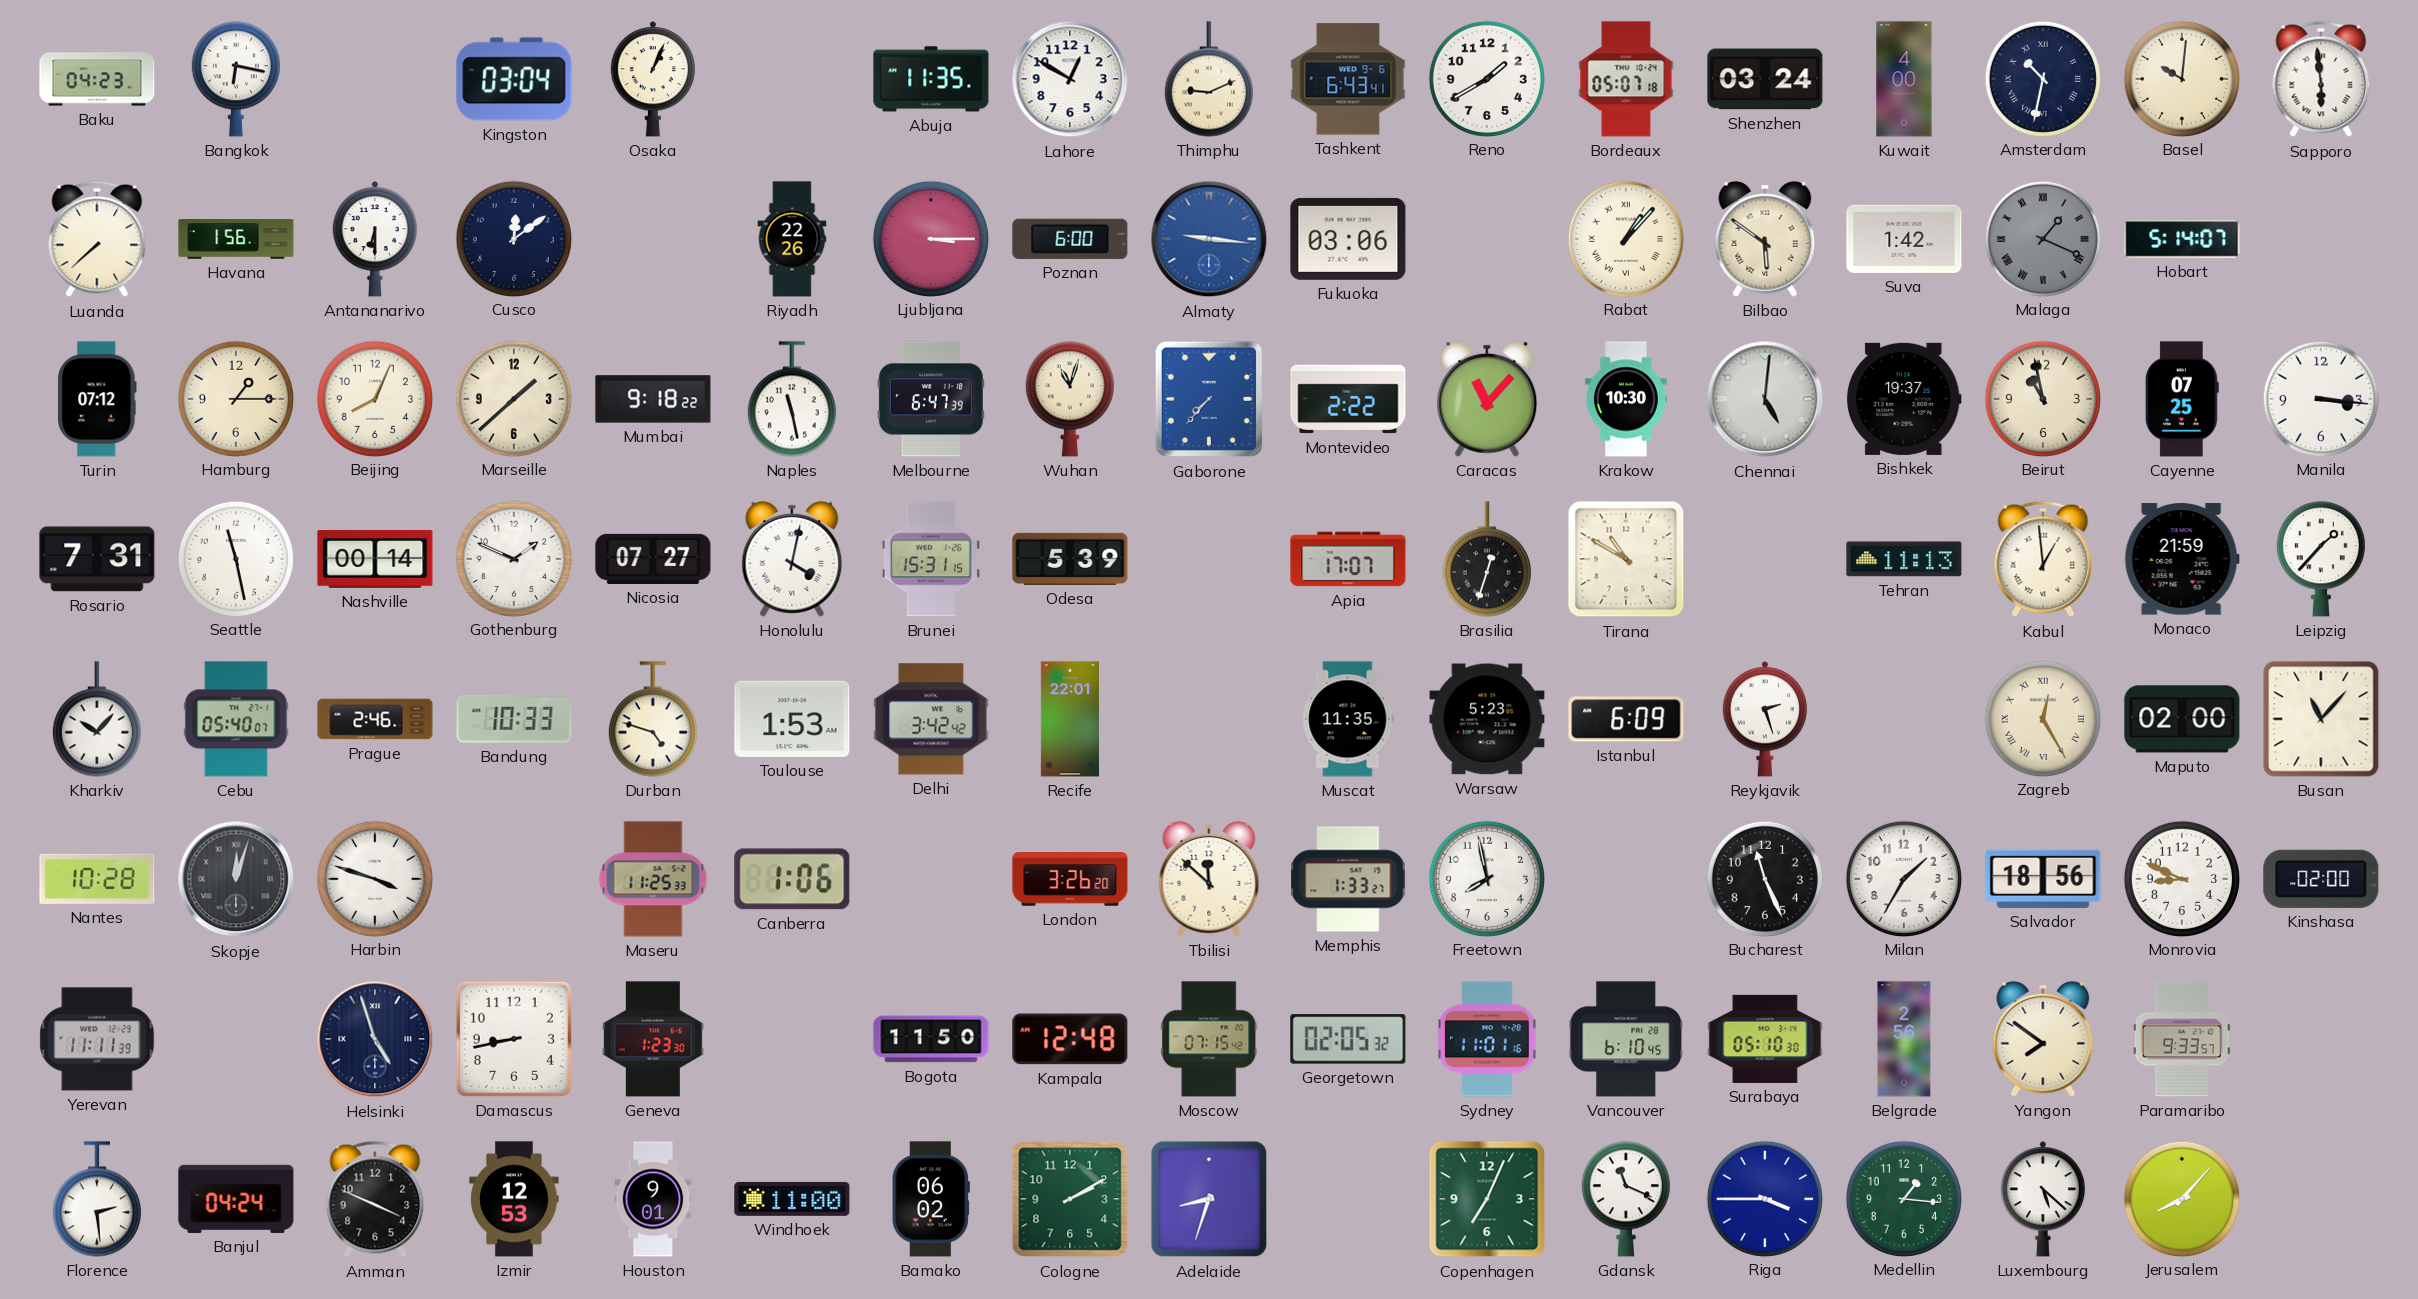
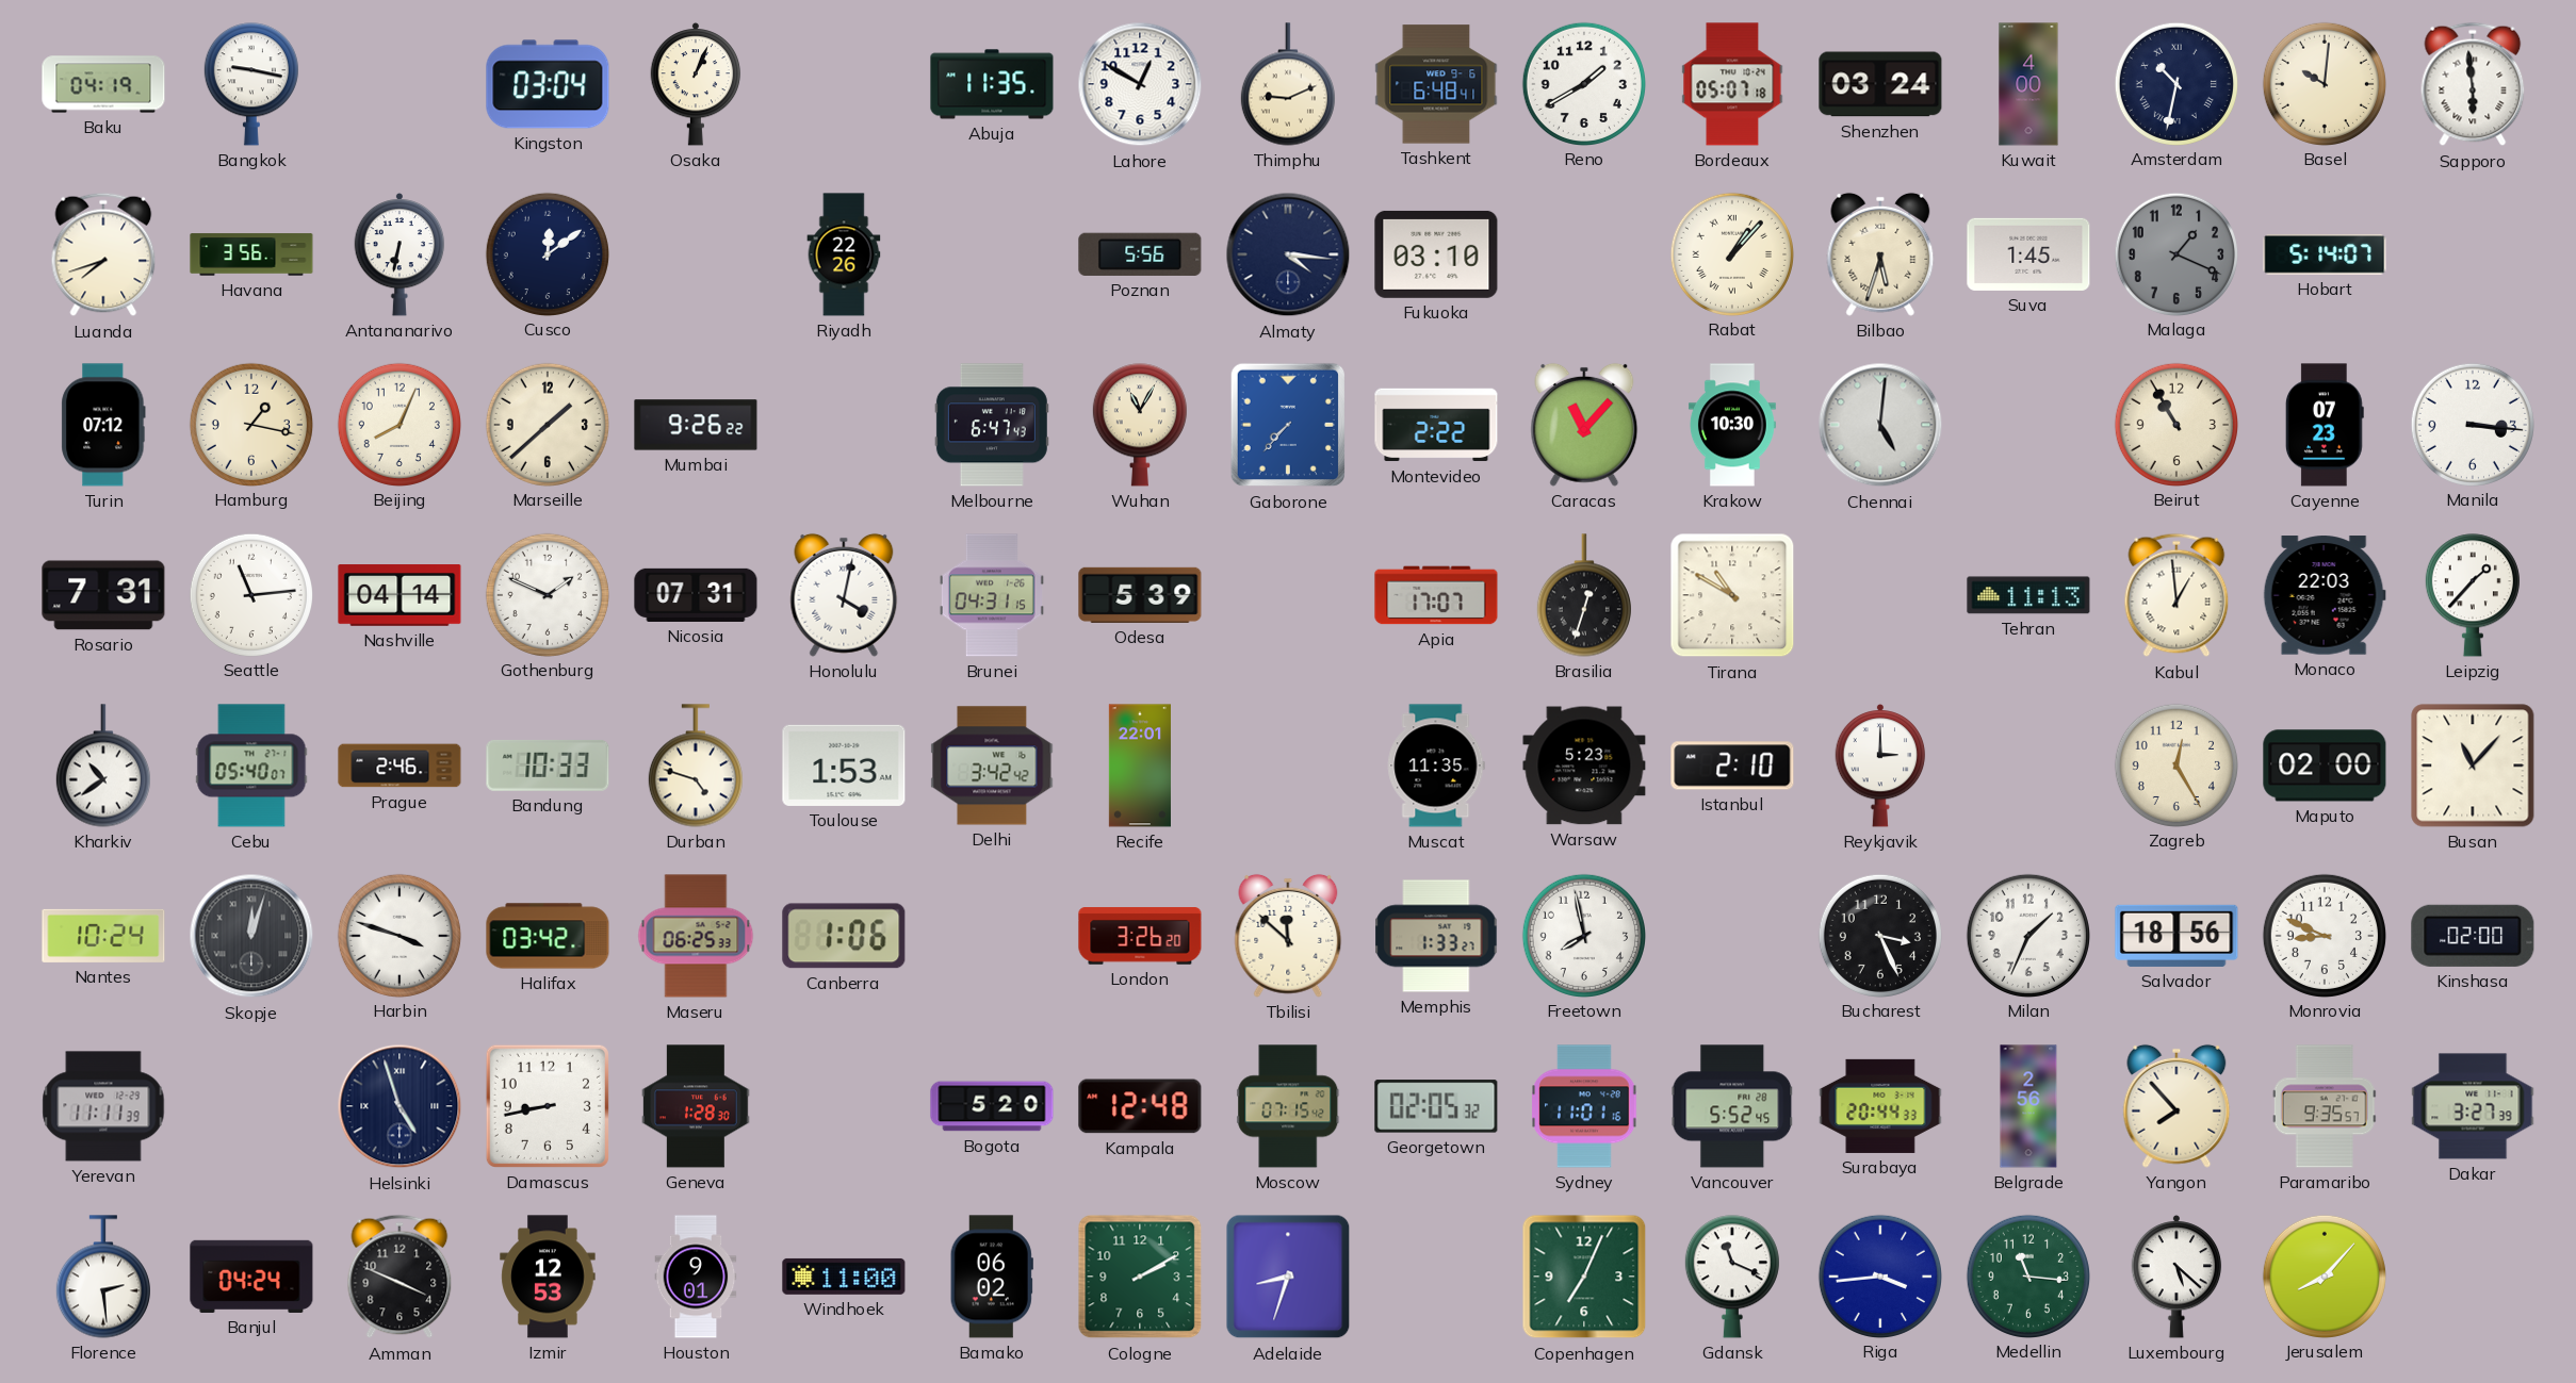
Baku: 04:23 -> 04:19
Bangkok: 6:17 -> 9:17
Tashkent: 6:43 -> 6:48
Luanda: 7:38 -> 7:42
Havana: 1:56 -> 3:56
Antananarivo: 6:30 -> 6:32
Ljubljana: 3:15 -> none
Poznan: 6:00 -> 5:56
Almaty: 9:16 -> 4:16
Almaty dial: blue -> navy
Fukuoka: 03:06 -> 03:10
Bilbao: 5:51 -> 5:33
Suva: 1:42 -> 1:45
Malaga numerals: Roman -> Arabic
Hamburg: 1:15 -> 1:17
Mumbai: 9:18 -> 9:26
Naples: 11:28 -> none
Melbourne: 6:47:39 -> 6:47:43
Wuhan: 11:03 -> 11:05
Bishkek: 19:37 -> none
Beirut: 10:58 -> 10:55
Cayenne: 07:25 -> 07:23
Seattle: 11:28 -> 11:14
Nashville: 00:14 -> 04:14
Nicosia: 07:27 -> 07:31
Brunei: 15:31 -> 04:31
Monaco: 21:59 -> 22:03
Kharkiv: 10:07 -> 10:39
Istanbul: 6:09 -> 2:10
Reykjavik: 2:27 -> 3:00
Zagreb numerals: Roman -> Arabic
Nantes: 10:28 -> 10:24
Halifax: none -> 03:42
Maseru: 11:25 -> 06:25
Bucharest: 11:26 -> 3:26
Milan: 1:35 -> 1:34
Geneva: 1:23 -> 1:28
Bogota: 11:50 -> 5:20
Vancouver: 6:10 -> 5:52
Surabaya: 05:10 -> 20:44
Yangon: 7:51 -> 7:53
Paramaribo: 9:33 -> 9:35
Dakar: none -> 3:27
Riga: 3:45 -> 3:44
Medellin: 1:16 -> 11:16
